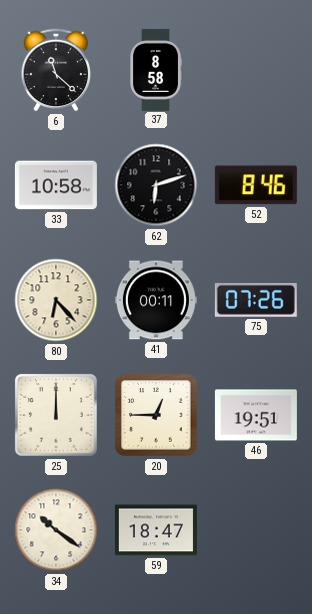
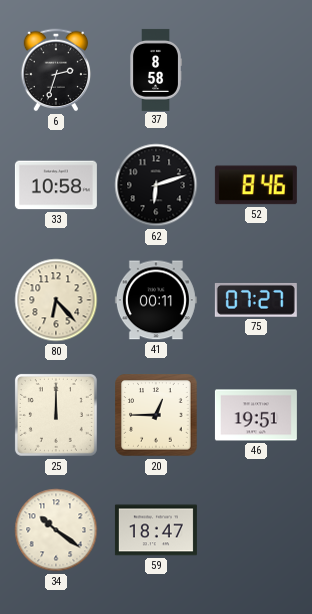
6: 11:22 -> 2:33
75: 07:26 -> 07:27
